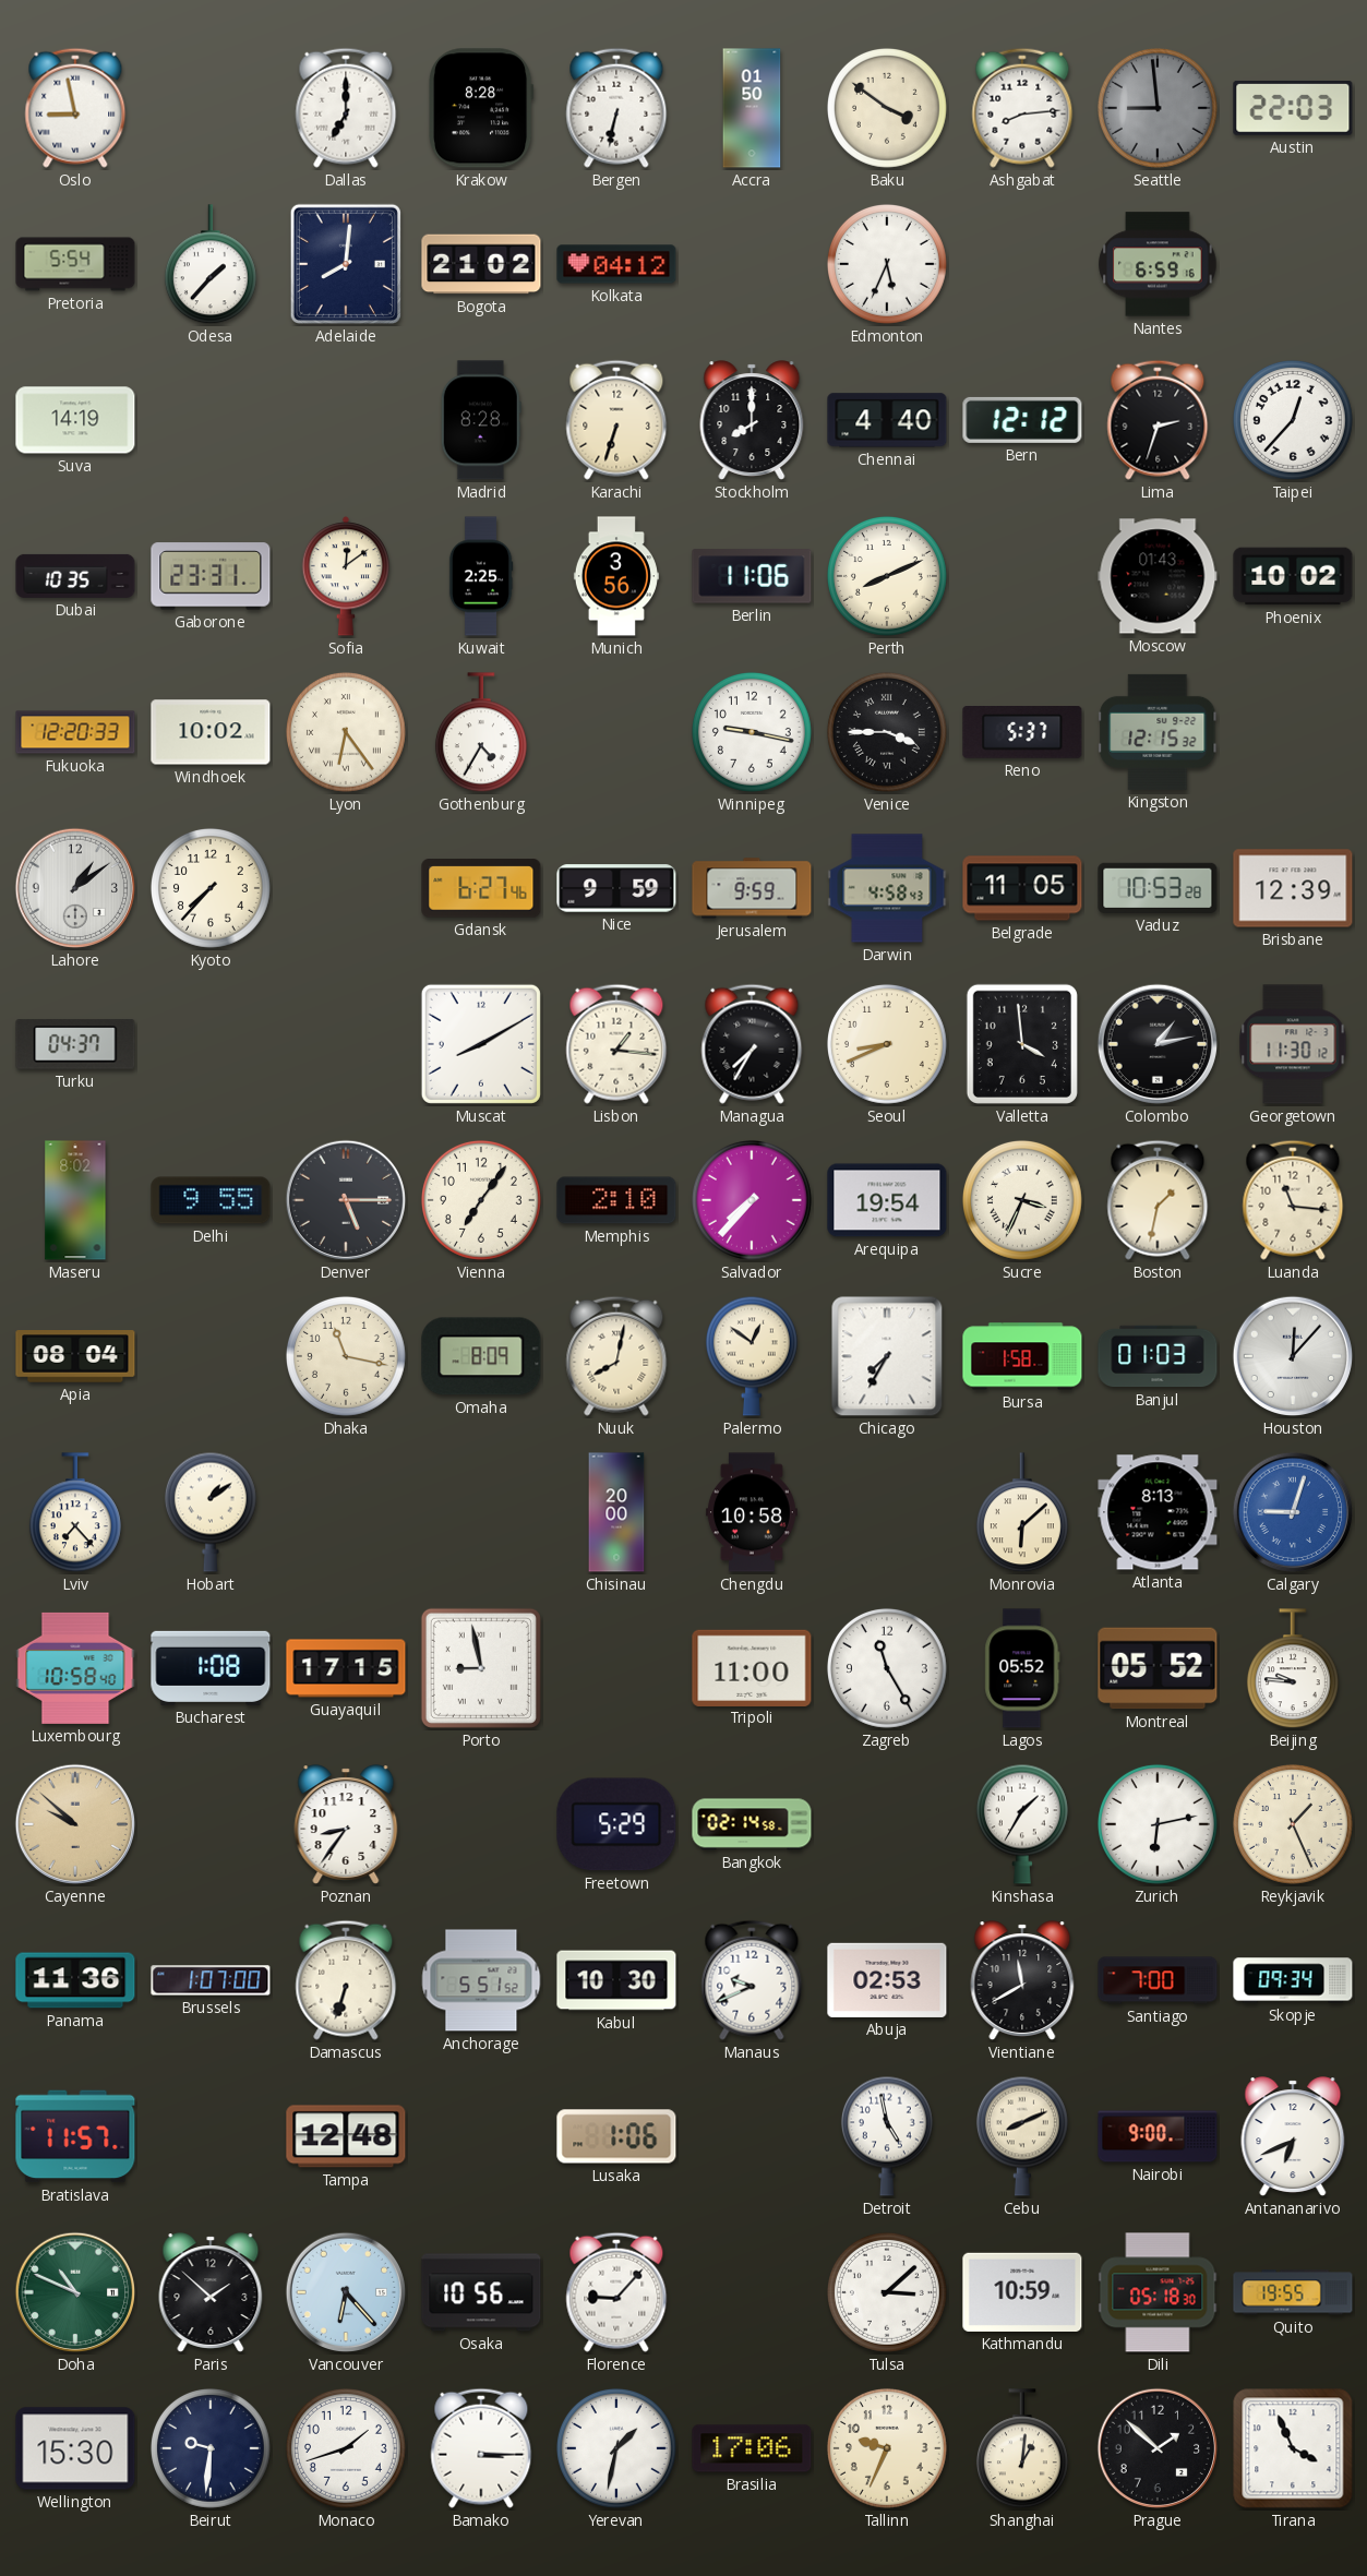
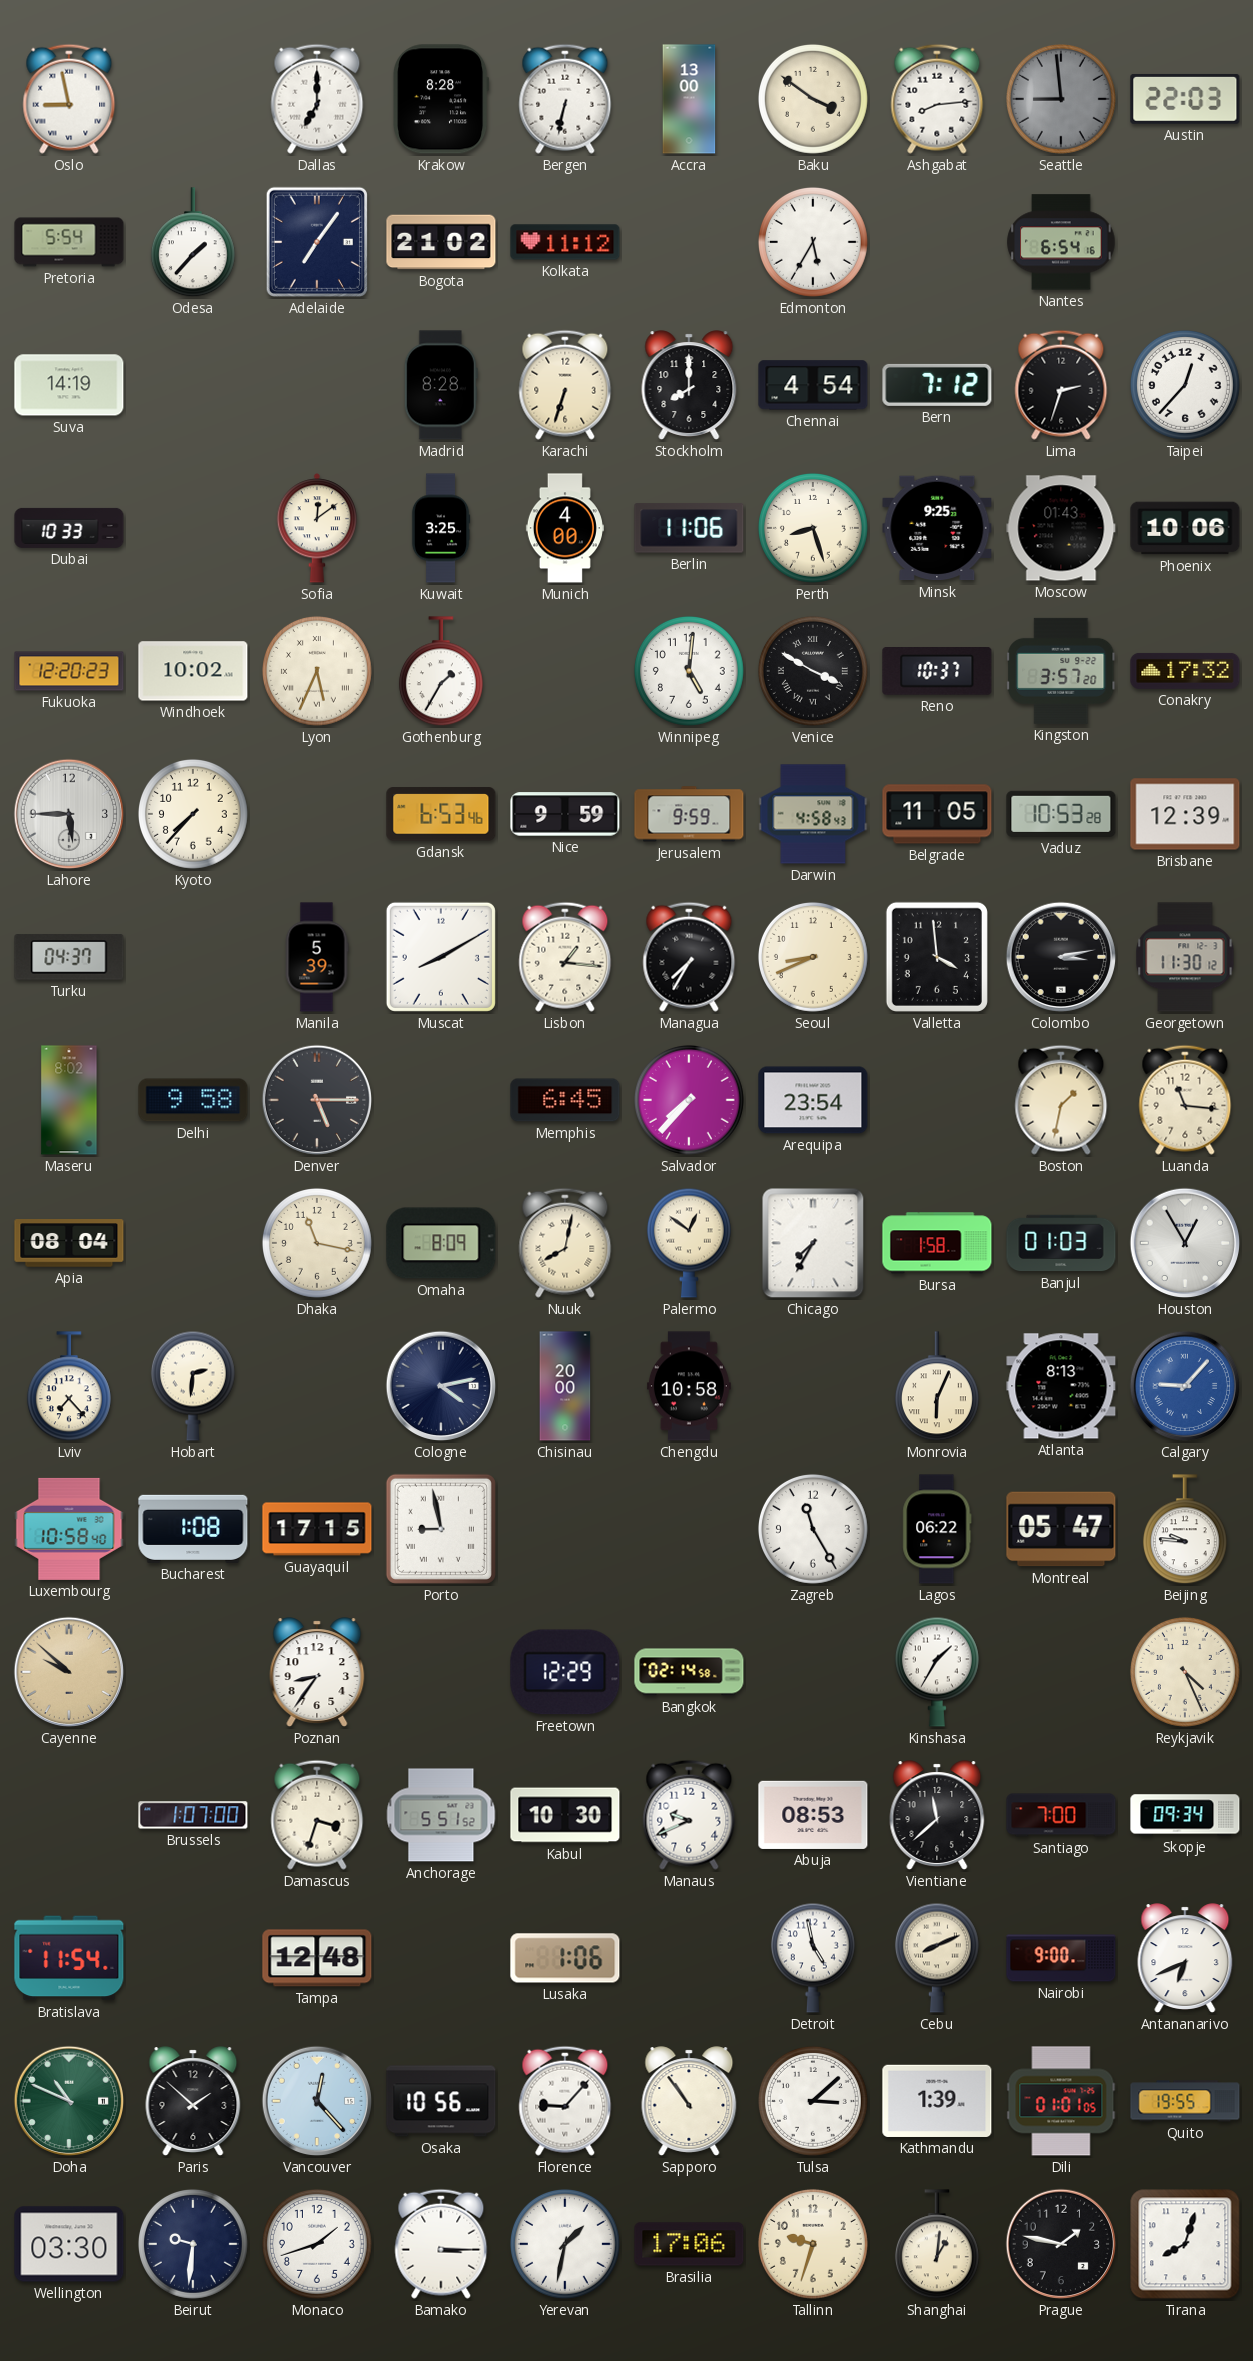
Accra: 01:50 -> 13:00
Adelaide: 8:01 -> 7:06
Kolkata: 04:12 -> 11:12
Edmonton: 5:34 -> 5:35
Nantes: 6:59 -> 6:54
Chennai: 4:40 -> 4:54
Bern: 12:12 -> 7:12
Dubai: 10:35 -> 10:33
Gaborone: 23:31 -> none
Kuwait: 2:25 -> 3:25
Munich: 3:56 -> 4:00
Perth: 8:11 -> 8:27
Minsk: none -> 9:25
Phoenix: 10:02 -> 10:06
Fukuoka: 12:20:33 -> 12:20:23
Lyon: 6:24 -> 5:34
Gothenburg: 4:35 -> 1:35
Winnipeg: 9:17 -> 5:01
Venice: 3:45 -> 3:50
Reno: 5:37 -> 10:37
Kingston: 12:15 -> 3:57
Conakry: none -> 17:32
Lahore: 1:09 -> 5:45
Gdansk: 6:27 -> 6:53
Manila: none -> 5:39
Colombo: 1:13 -> 3:13
Delhi: 9:55 -> 9:58
Vienna: 7:06 -> none
Memphis: 2:10 -> 6:45
Arequipa: 19:54 -> 23:54
Sucre: 3:34 -> none
Houston: 12:07 -> 12:55
Hobart: 1:09 -> 2:31
Cologne: none -> 4:13
Monrovia: 6:08 -> 6:04
Calgary: 9:03 -> 9:07
Tripoli: 11:00 -> none
Lagos: 05:52 -> 06:22
Montreal: 05:52 -> 05:47
Freetown: 5:29 -> 12:29
Zurich: 6:13 -> none
Reykjavik: 1:26 -> 4:26
Panama: 11:36 -> none
Damascus: 6:33 -> 3:33
Abuja: 02:53 -> 08:53
Vientiane: 11:40 -> 11:38
Bratislava: 11:57 -> 11:54
Vancouver: 6:23 -> 12:23
Sapporo: none -> 10:54
Kathmandu: 10:59 -> 1:39
Dili: 05:18 -> 01:01
Wellington: 15:30 -> 03:30
Tallinn: 9:34 -> 9:33
Prague: 1:52 -> 1:47
Tirana: 3:56 -> 8:03
